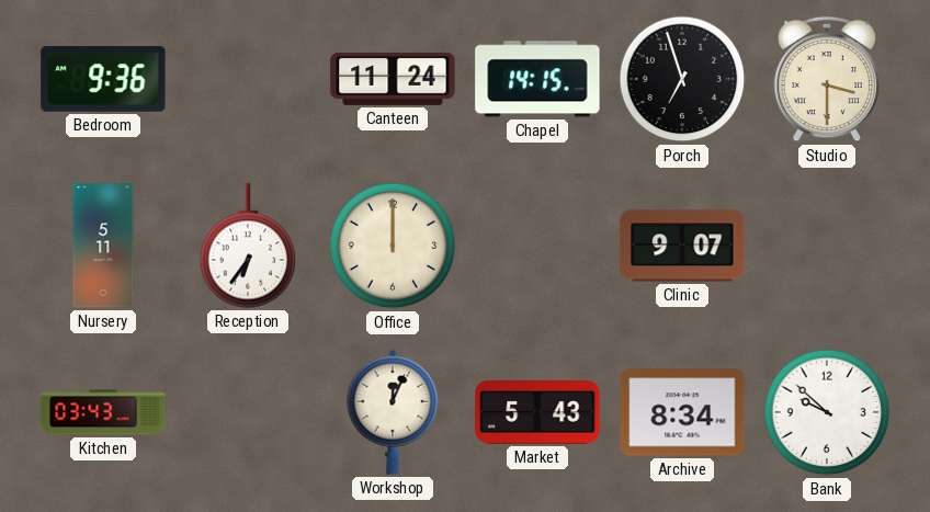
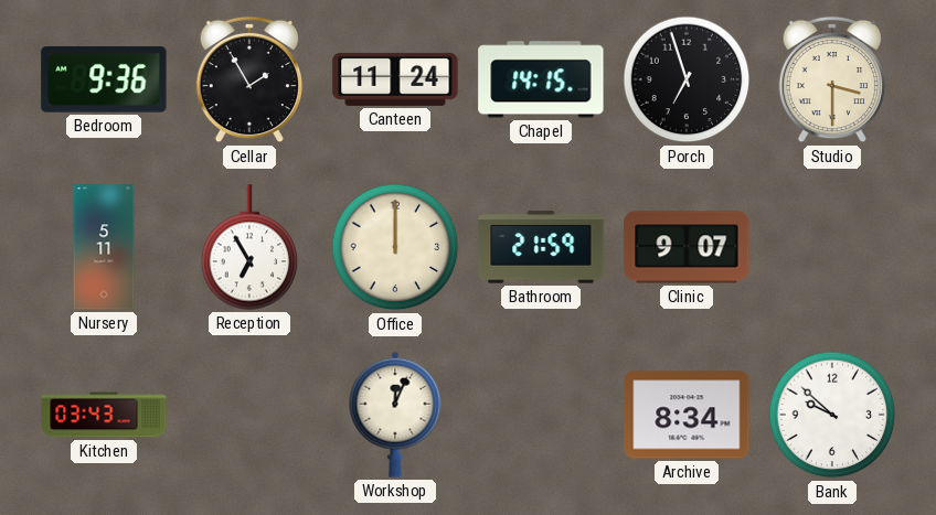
Cellar: none -> 1:55
Reception: 6:36 -> 6:55
Bathroom: none -> 21:59
Market: 5:43 -> none
